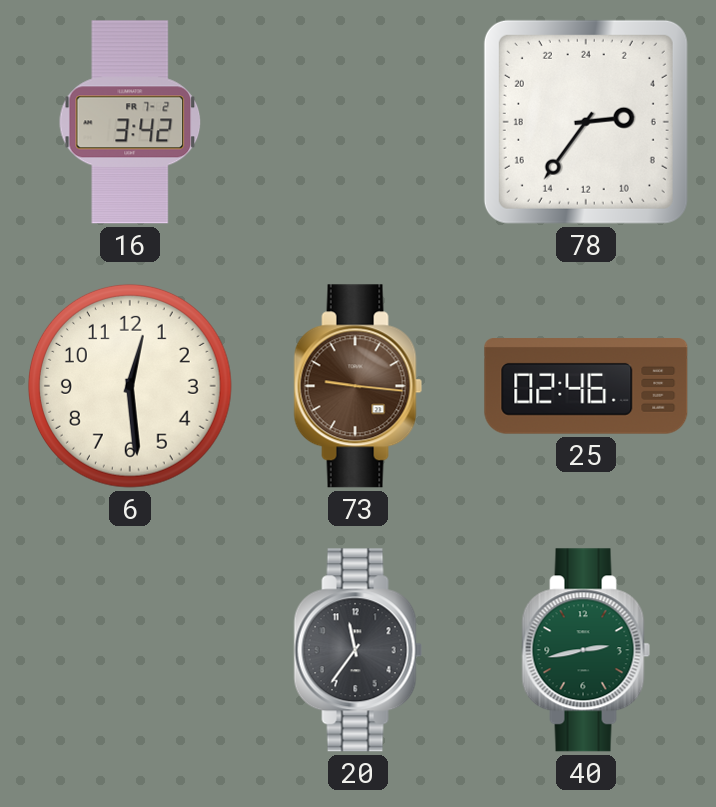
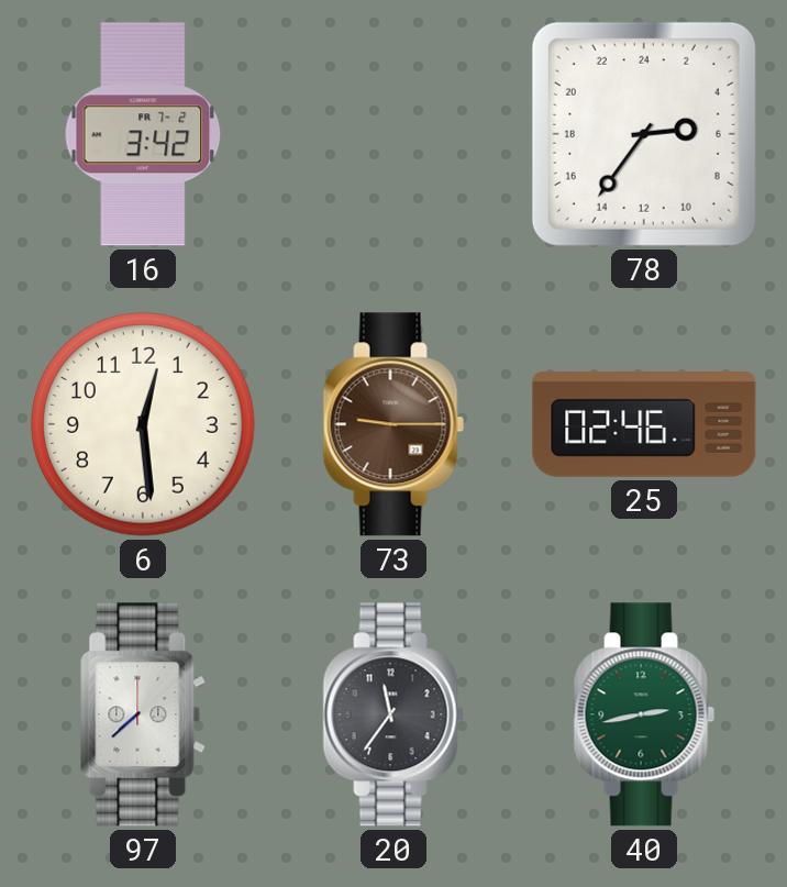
73: 9:16 -> 9:15
97: none -> 7:38
